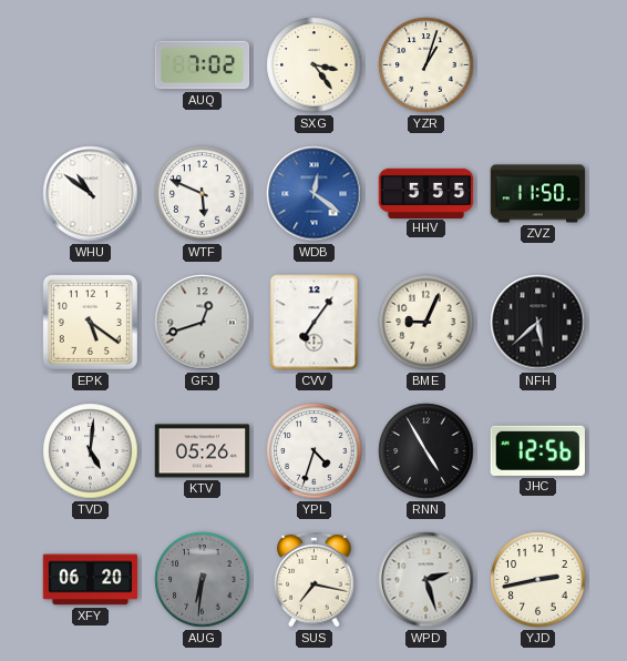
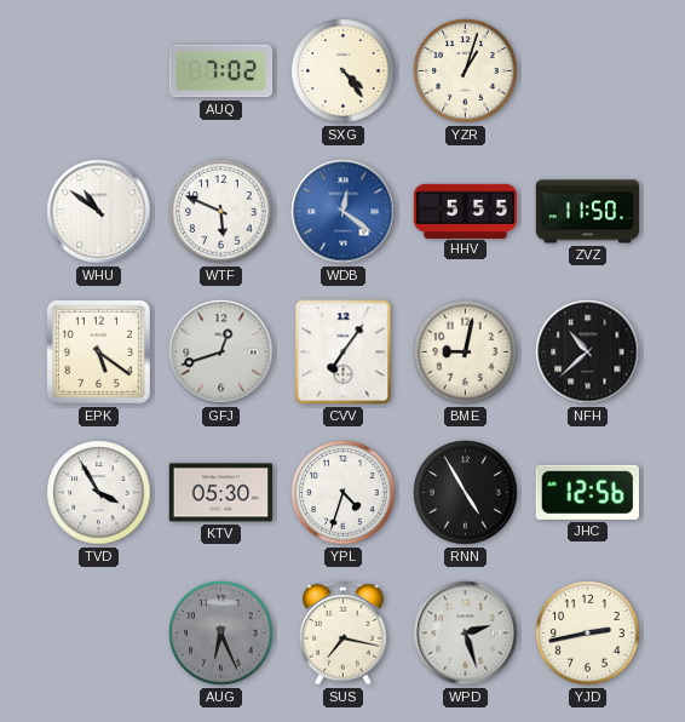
SXG: 3:24 -> 4:24
BME: 9:04 -> 9:02
NFH: 5:38 -> 10:38
TVD: 5:01 -> 3:55
KTV: 05:26 -> 05:30
XFY: 06:20 -> none
AUG: 6:31 -> 6:26
